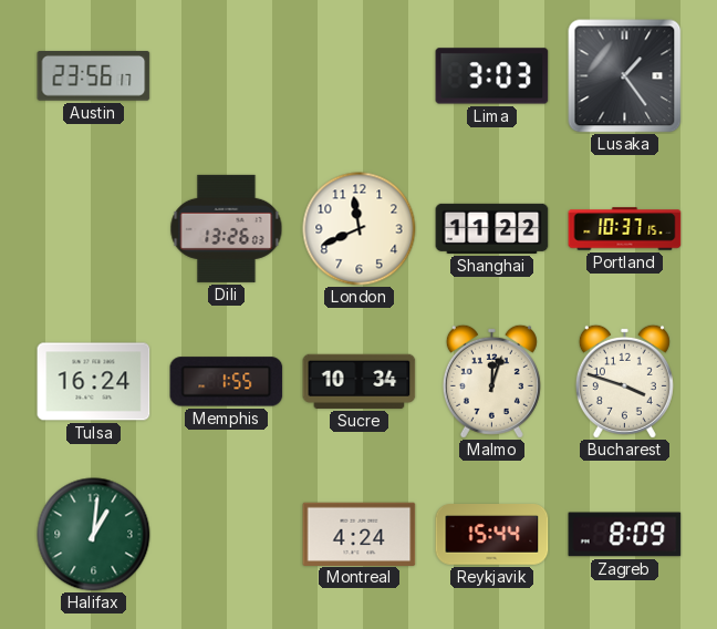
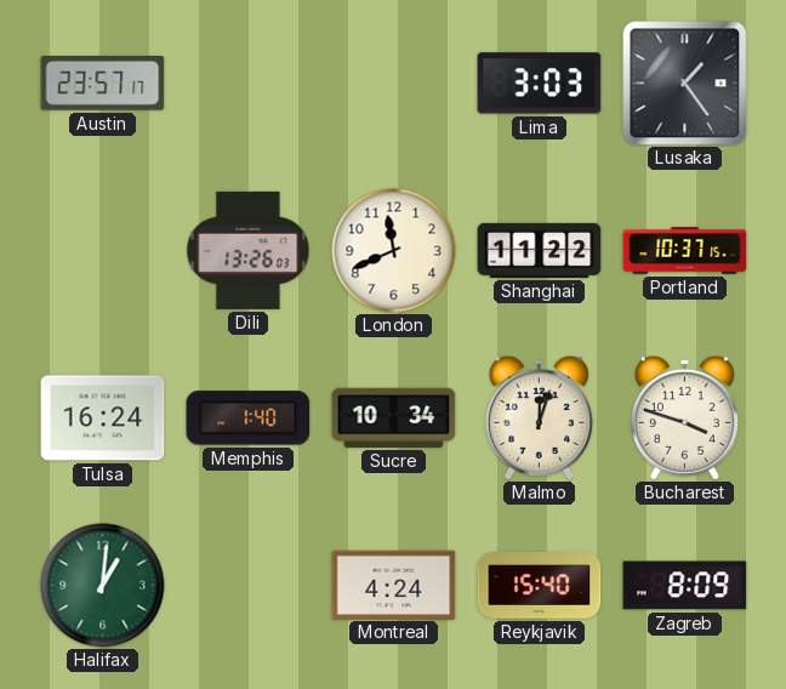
Austin: 23:56 -> 23:57
Memphis: 1:55 -> 1:40
Reykjavik: 15:44 -> 15:40
